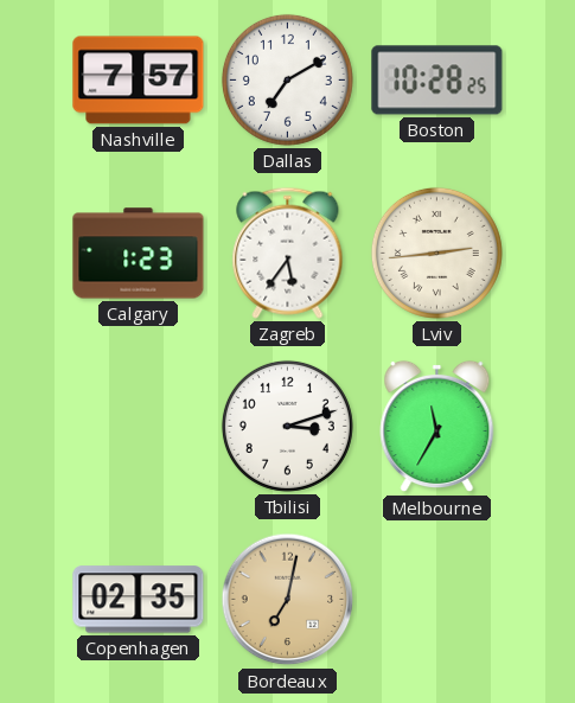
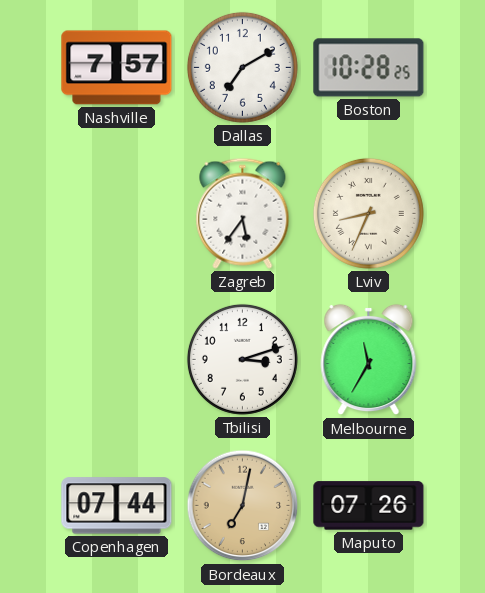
Calgary: 1:23 -> none
Lviv: 2:44 -> 8:34
Copenhagen: 02:35 -> 07:44
Maputo: none -> 07:26
